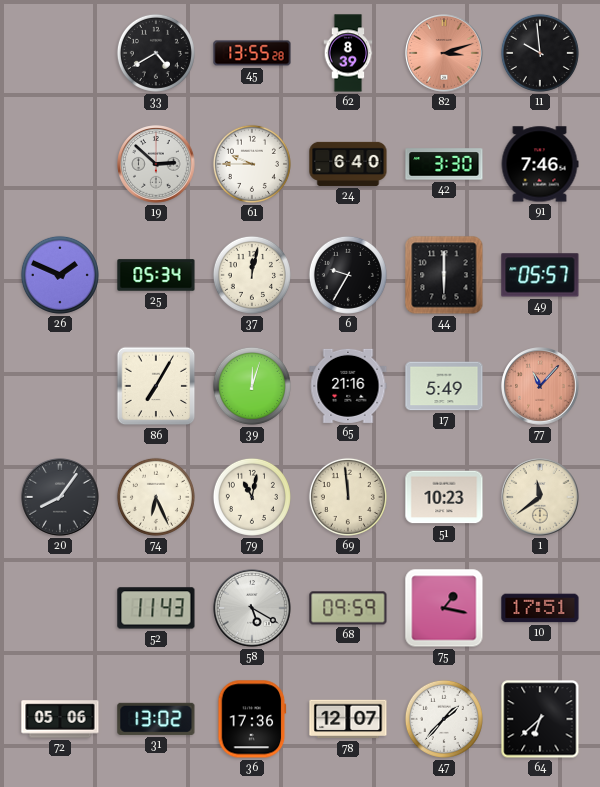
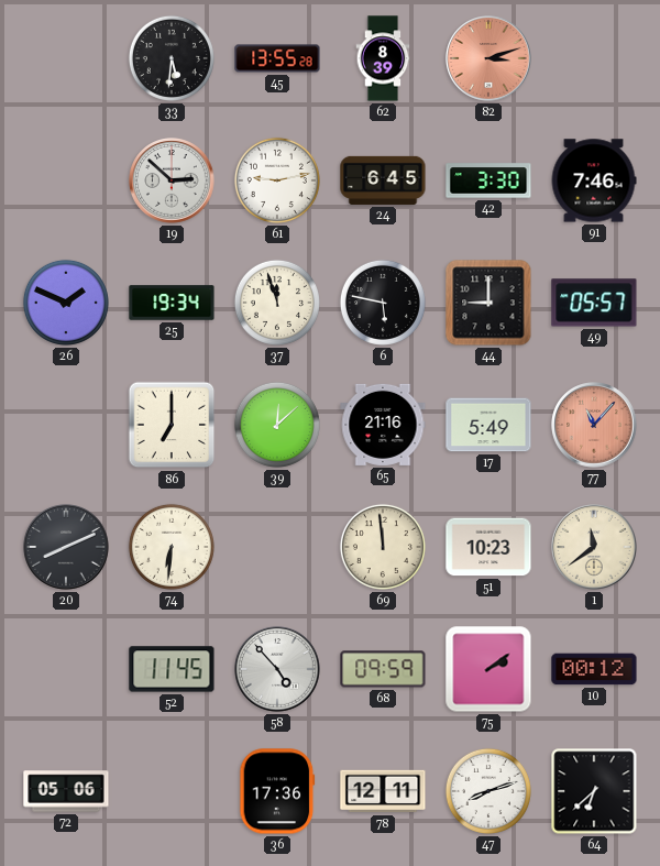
33: 4:40 -> 5:31
11: 9:59 -> none
61: 9:45 -> 9:13
24: 6:40 -> 6:45
25: 05:34 -> 19:34
37: 12:02 -> 11:57
6: 9:35 -> 5:47
44: 6:00 -> 9:00
86: 7:05 -> 7:00
39: 12:03 -> 12:08
20: 8:06 -> 8:11
74: 6:26 -> 6:31
79: 11:02 -> none
52: 11:43 -> 11:45
58: 5:20 -> 4:53
75: 1:17 -> 2:09
10: 17:51 -> 00:12
31: 13:02 -> none
78: 12:07 -> 12:11
47: 1:37 -> 8:12
